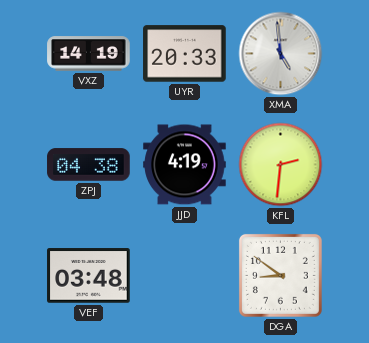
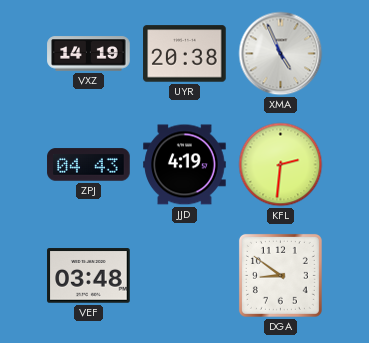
UYR: 20:33 -> 20:38
XMA: 4:59 -> 4:56
ZPJ: 04:38 -> 04:43
